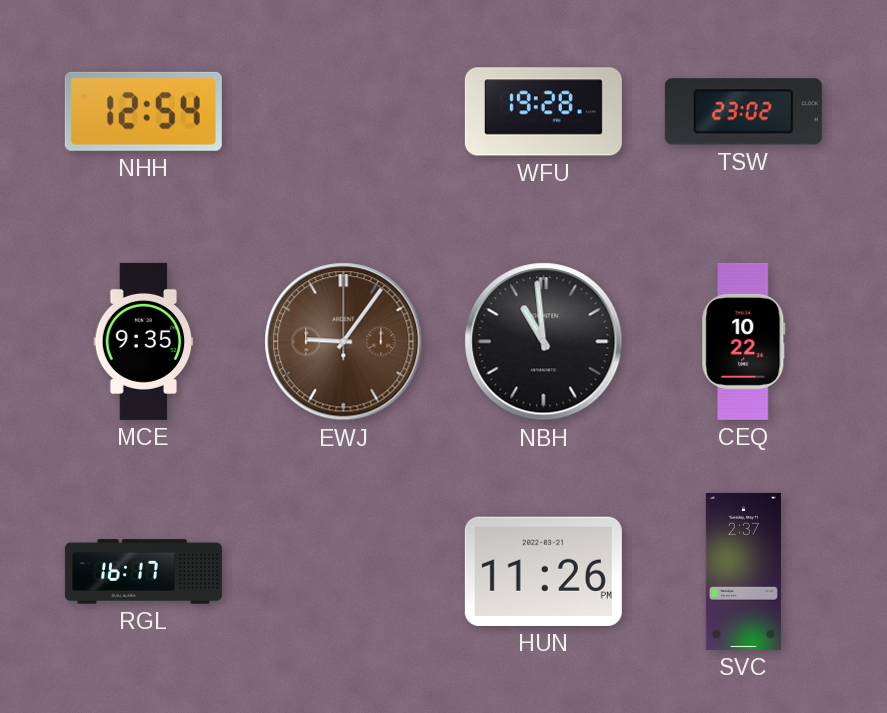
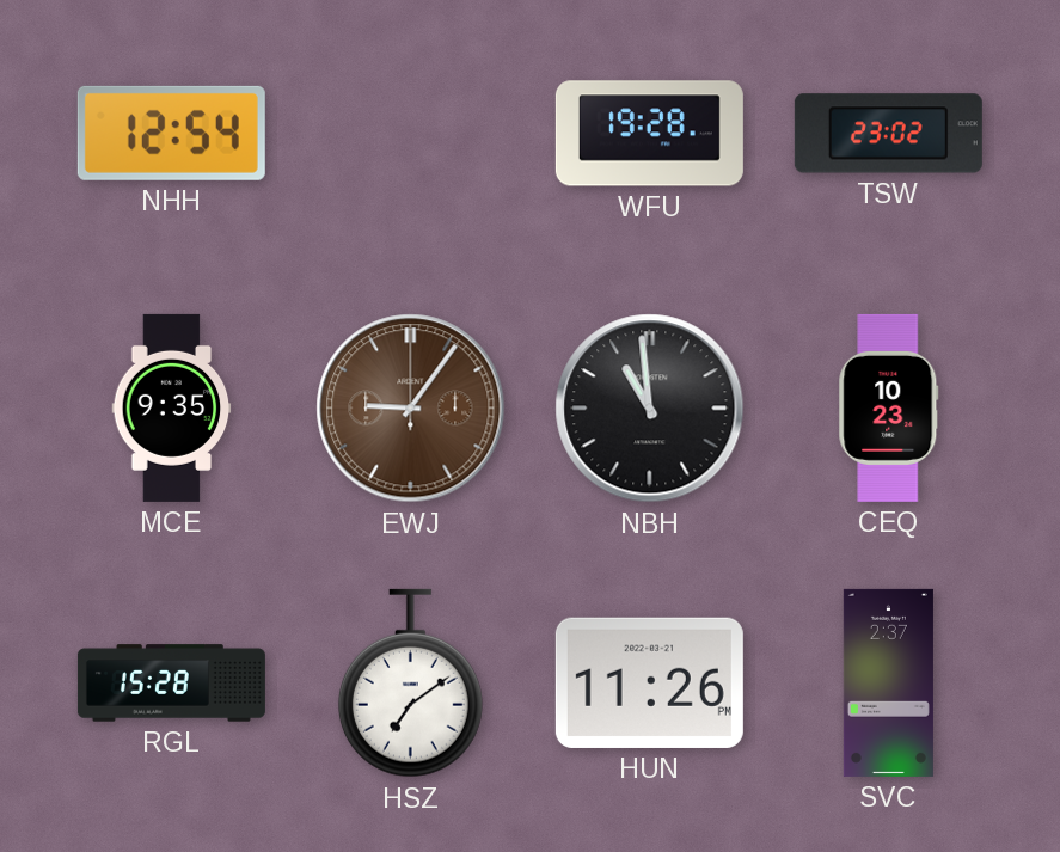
CEQ: 10:22 -> 10:23
RGL: 16:17 -> 15:28
HSZ: none -> 7:09
